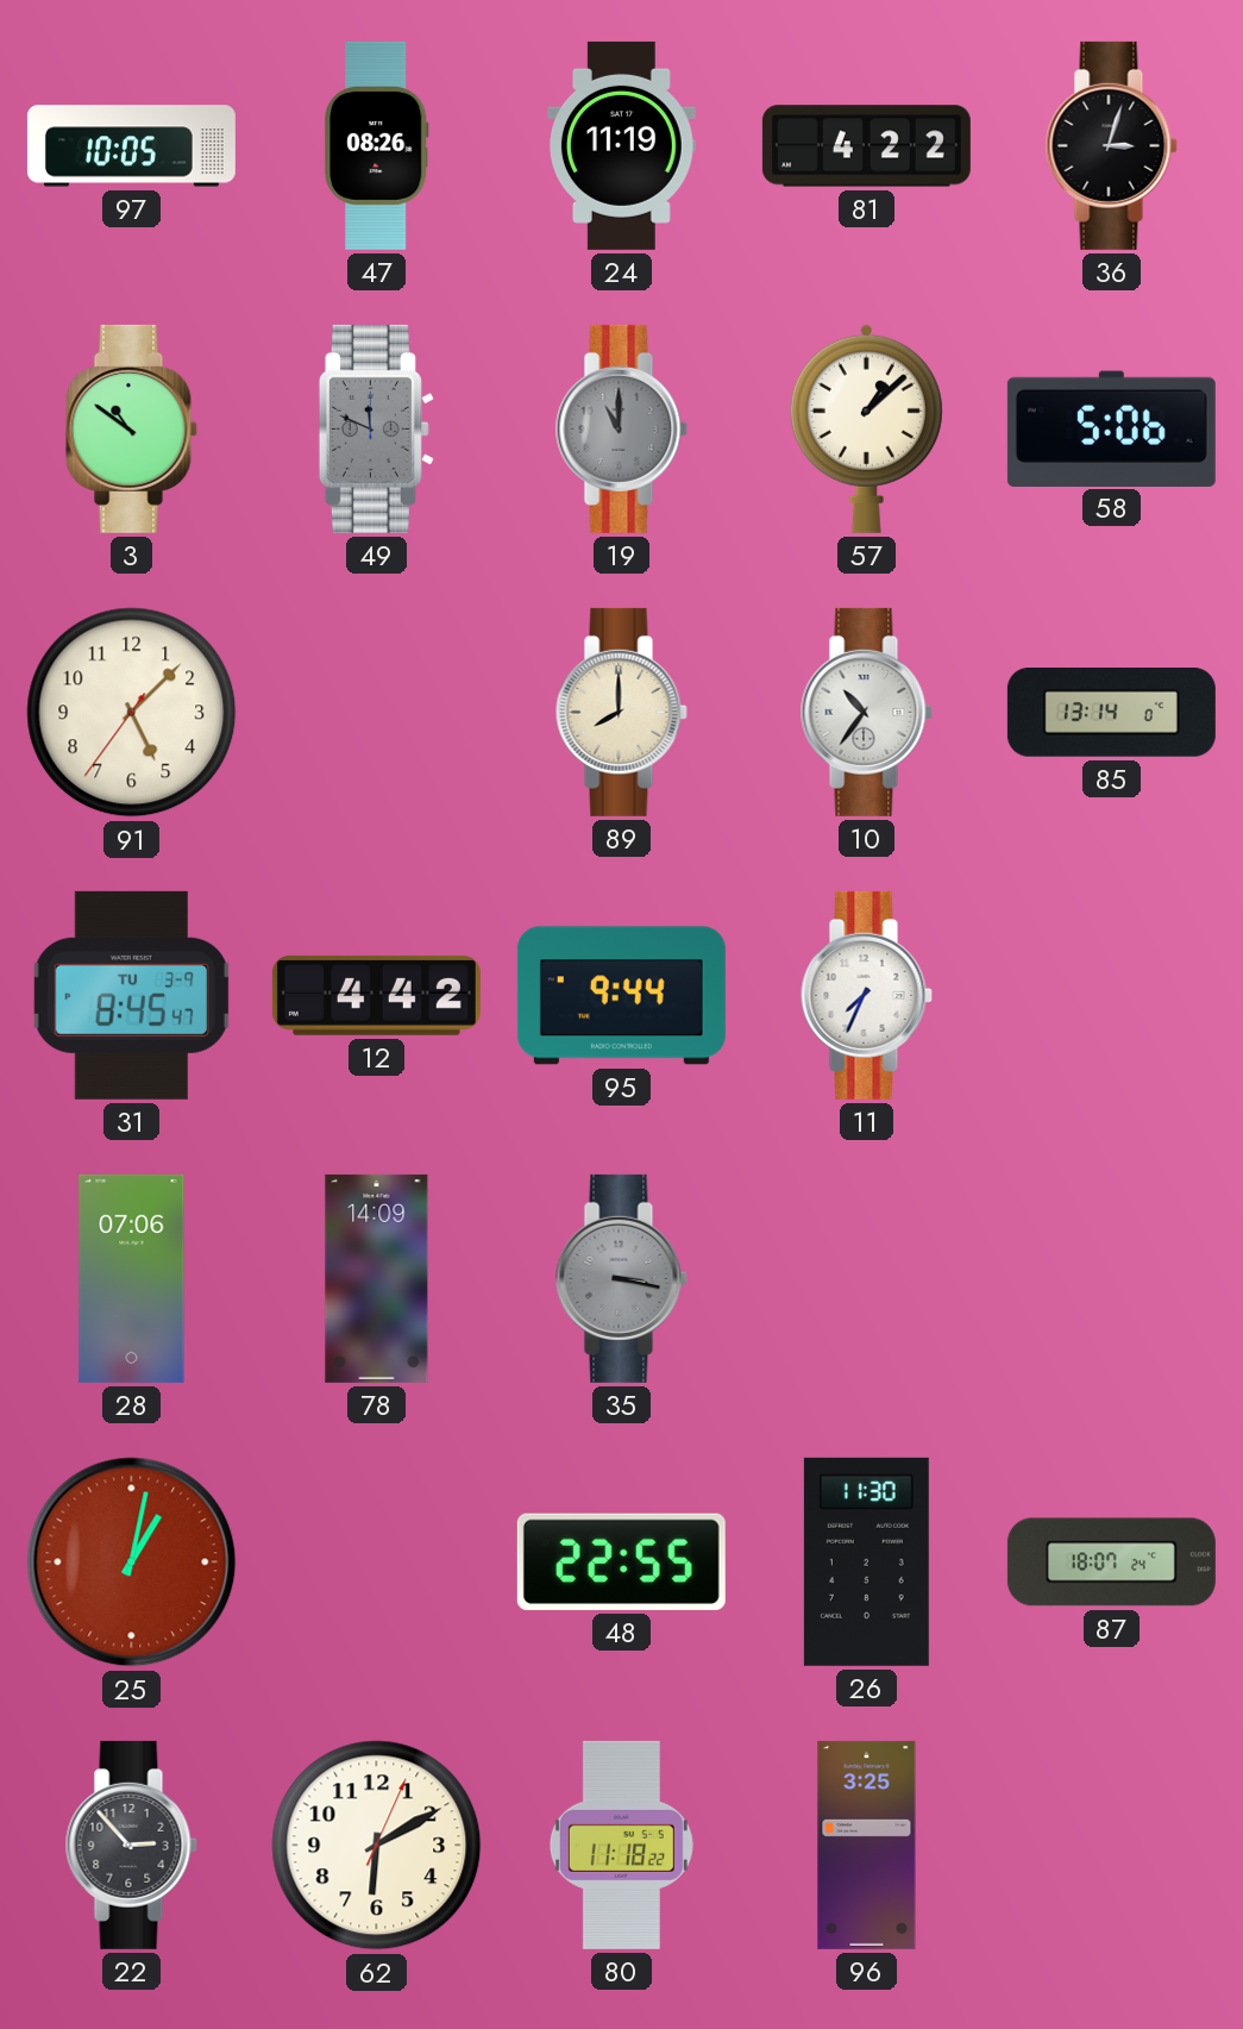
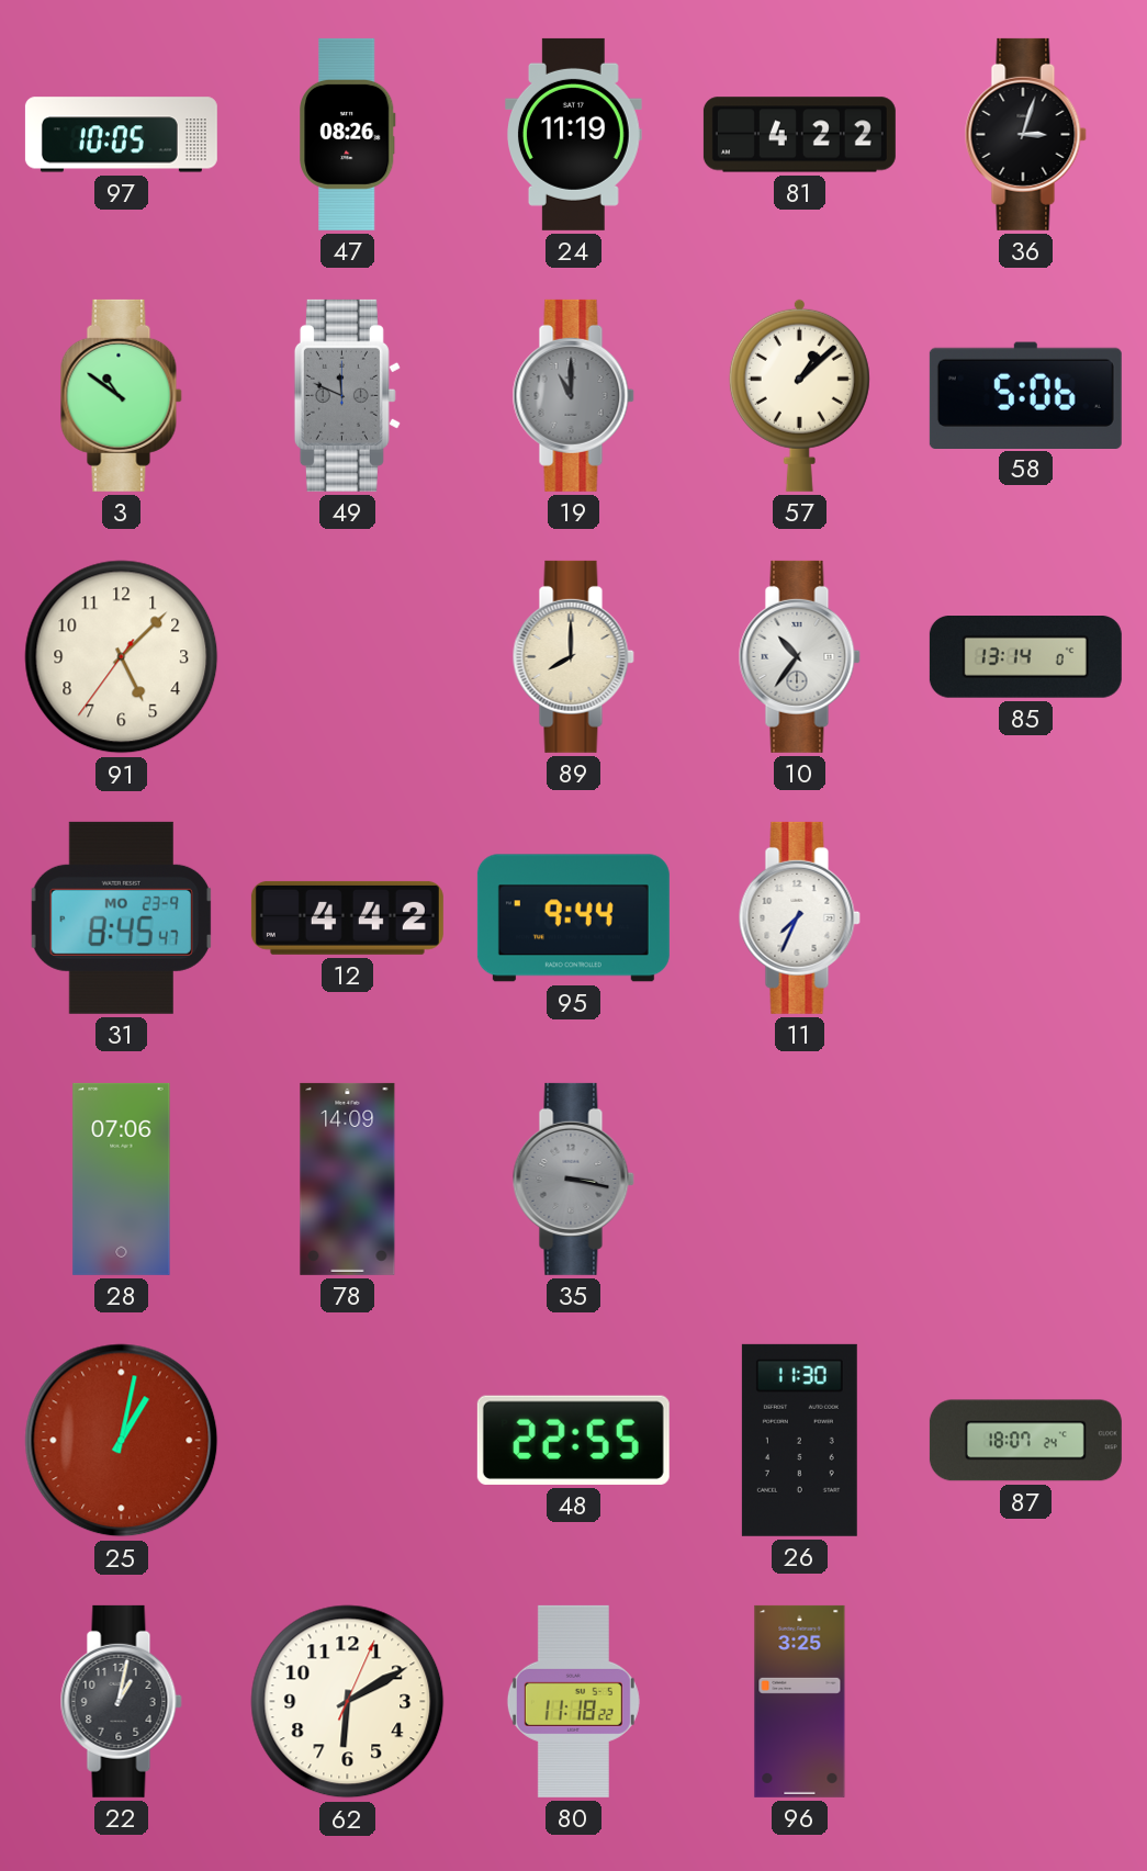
31 date: TU 3-9 -> MO 23-9
22: 2:53 -> 1:02
